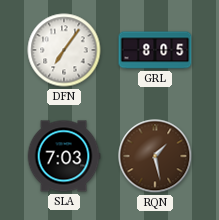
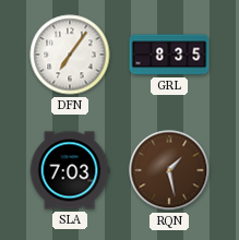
GRL: 8:05 -> 8:35
